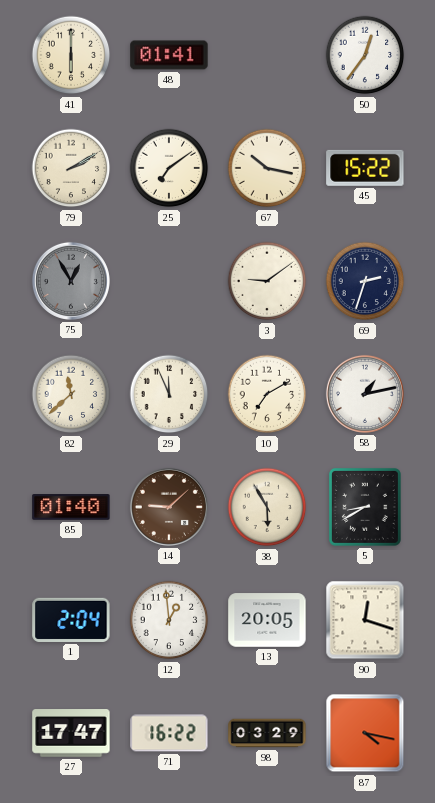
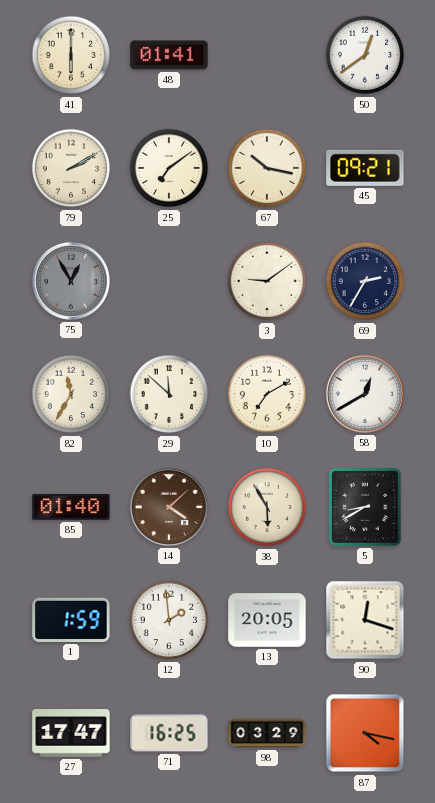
50: 12:36 -> 12:39
45: 15:22 -> 09:21
69: 2:33 -> 2:35
82: 11:38 -> 11:35
29: 11:56 -> 11:52
58: 1:13 -> 12:40
14: 9:08 -> 4:08
1: 2:04 -> 1:59
12: 12:59 -> 1:59
71: 16:22 -> 16:25
